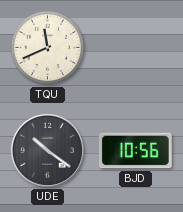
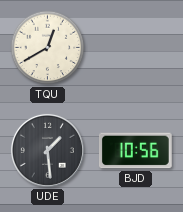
TQU: 11:41 -> 12:40
UDE: 10:21 -> 1:29
